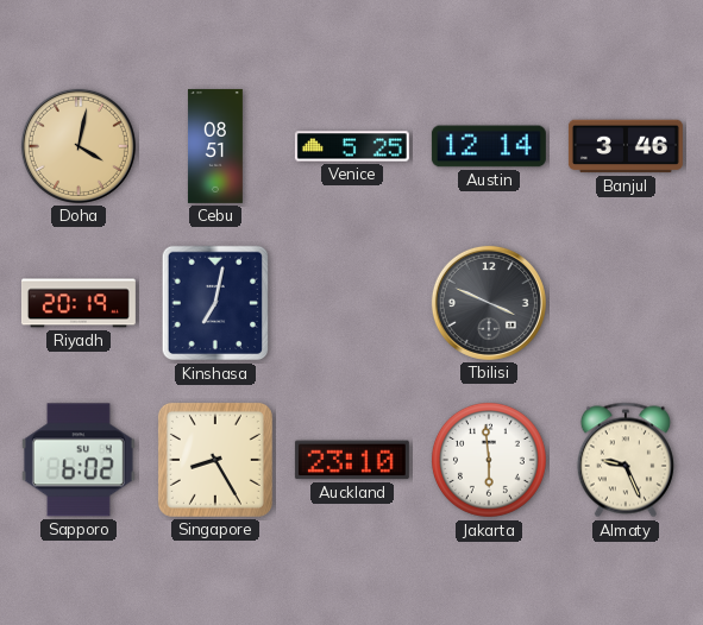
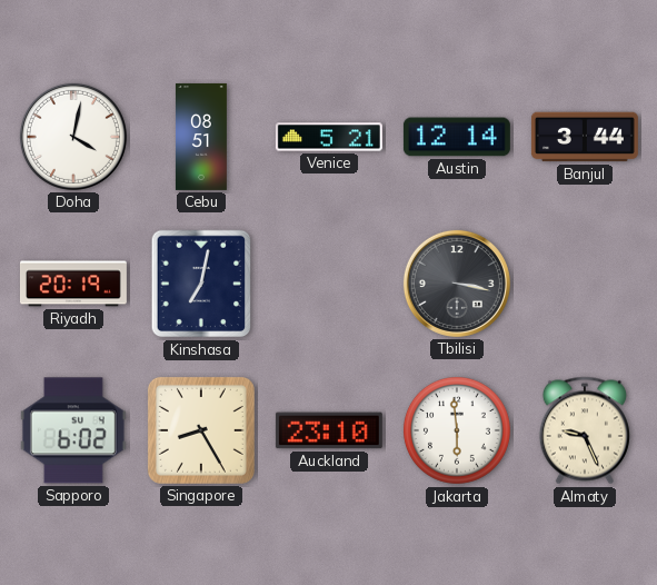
Doha dial: champagne -> white
Venice: 5:25 -> 5:21
Banjul: 3:46 -> 3:44
Tbilisi: 3:49 -> 3:17
